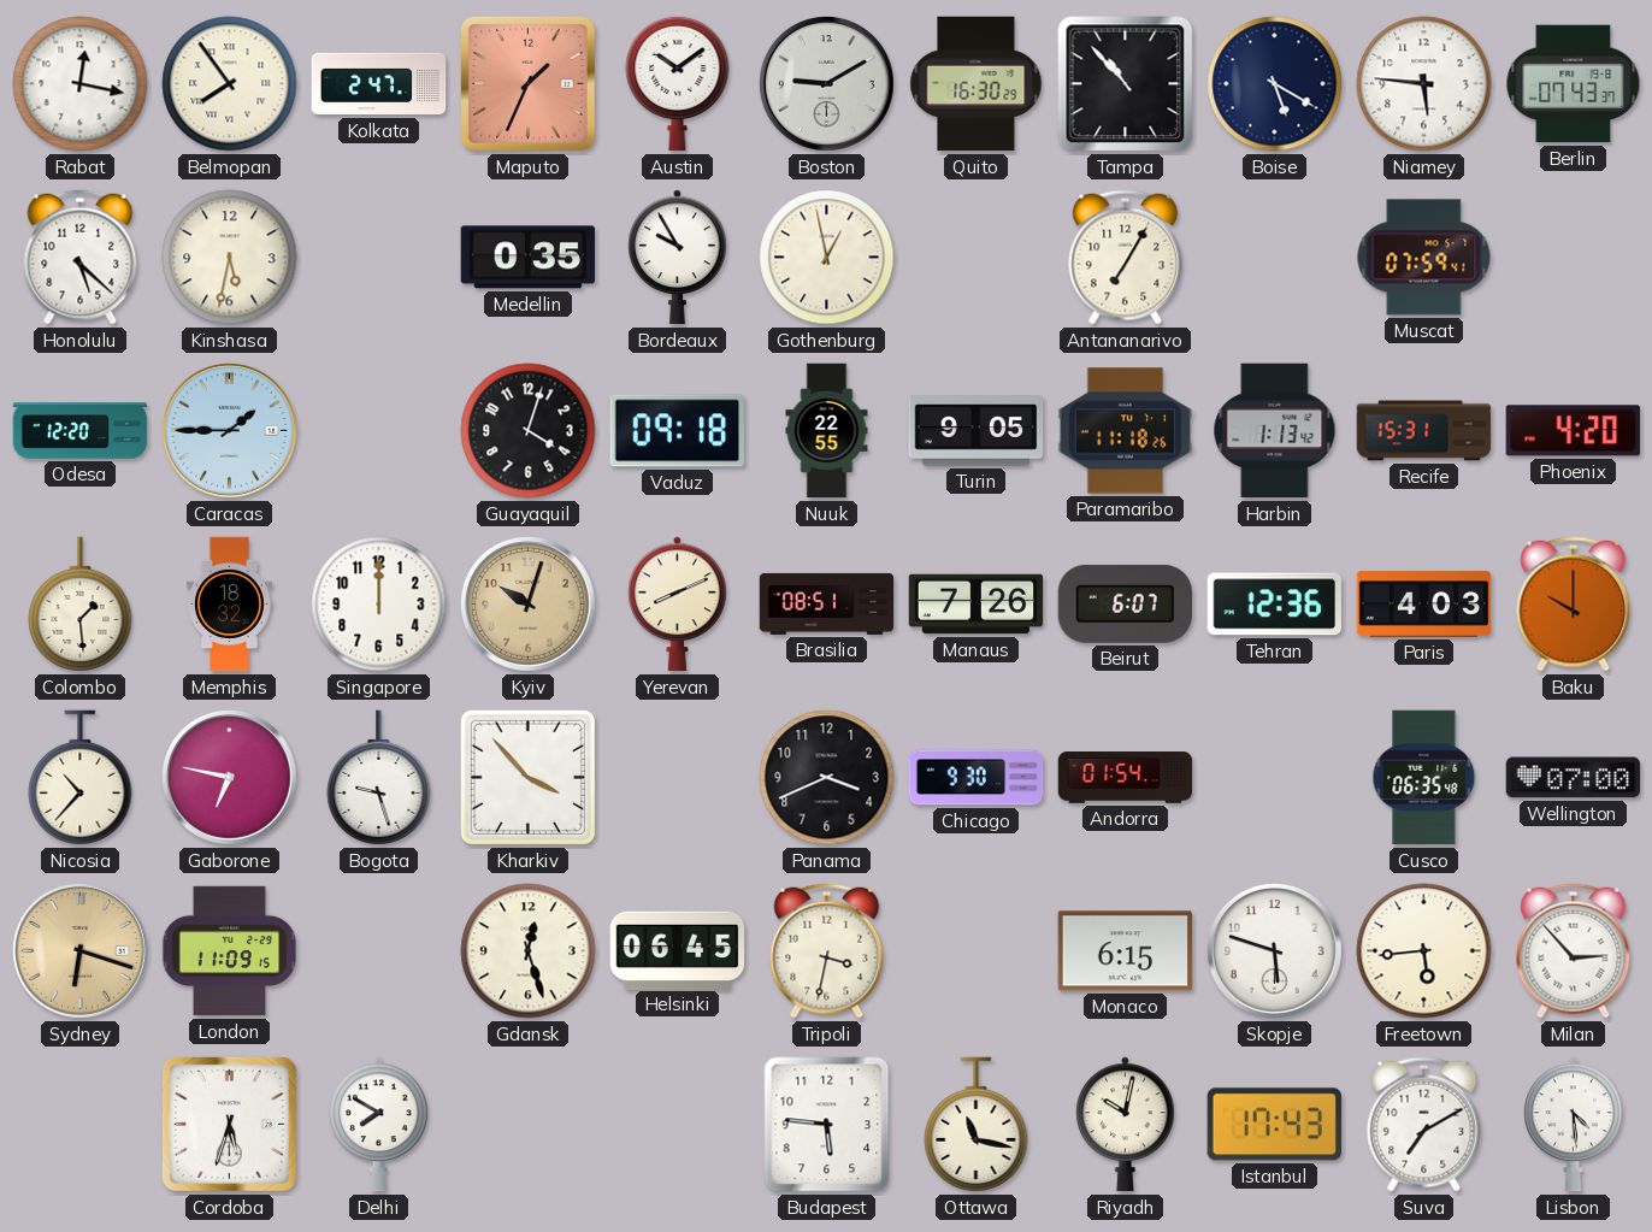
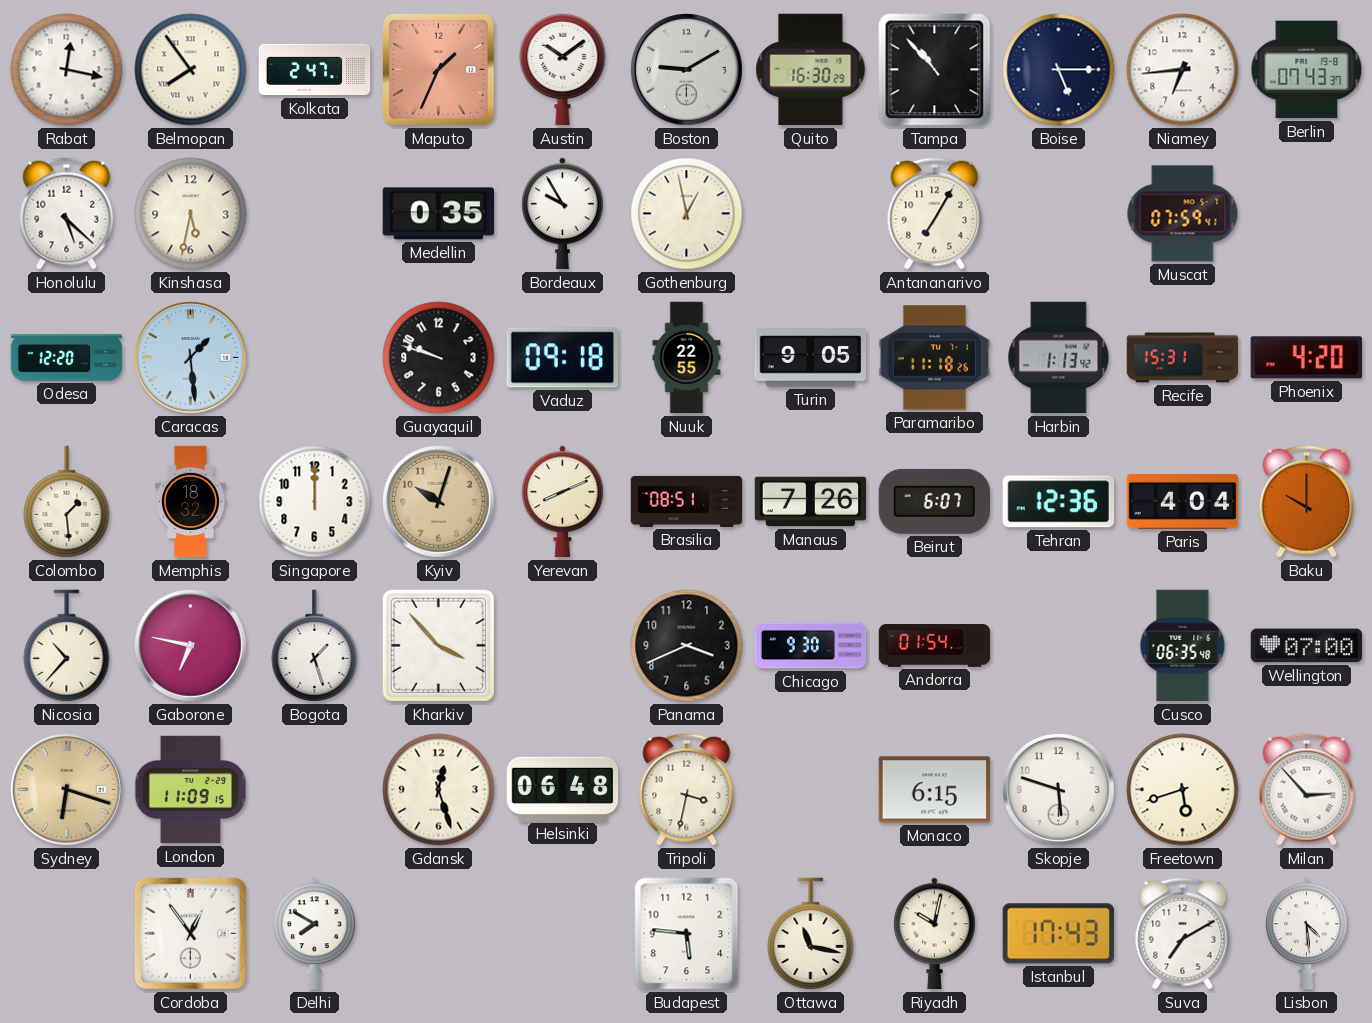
Boise: 5:20 -> 5:15
Niamey: 5:46 -> 6:44
Caracas: 1:45 -> 1:29
Guayaquil: 4:03 -> 9:48
Paris: 4:03 -> 4:04
Bogota: 9:27 -> 1:27
Helsinki: 06:45 -> 06:48
Freetown: 5:44 -> 5:42
Cordoba: 5:33 -> 12:54
